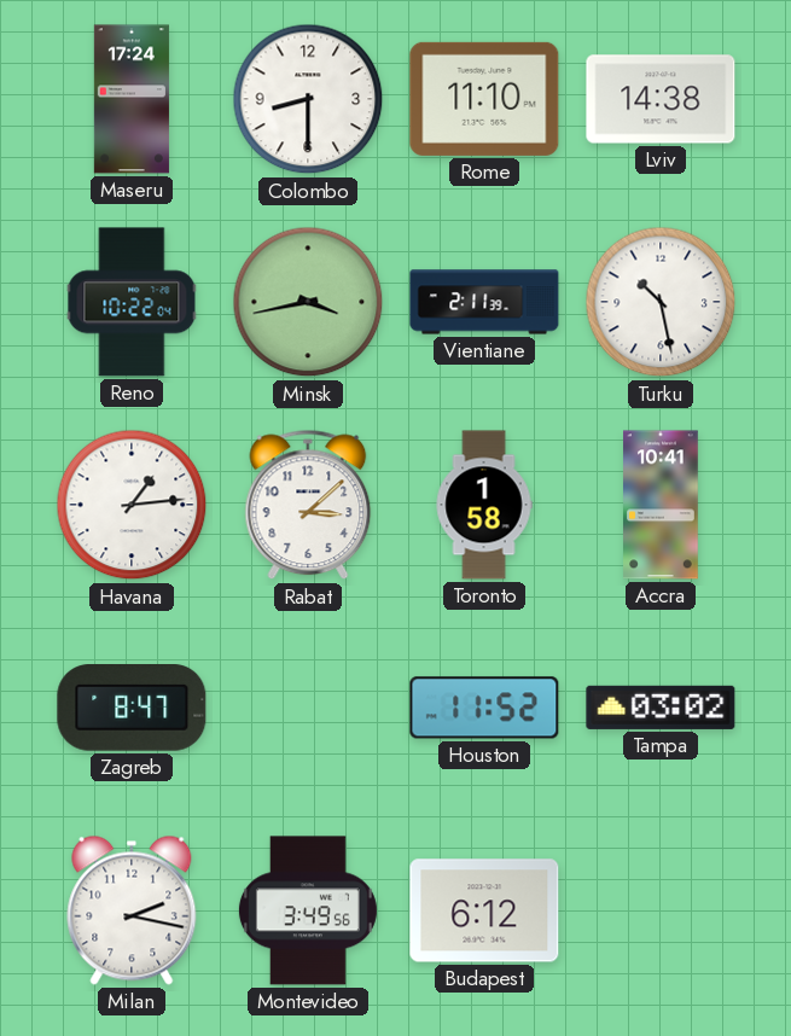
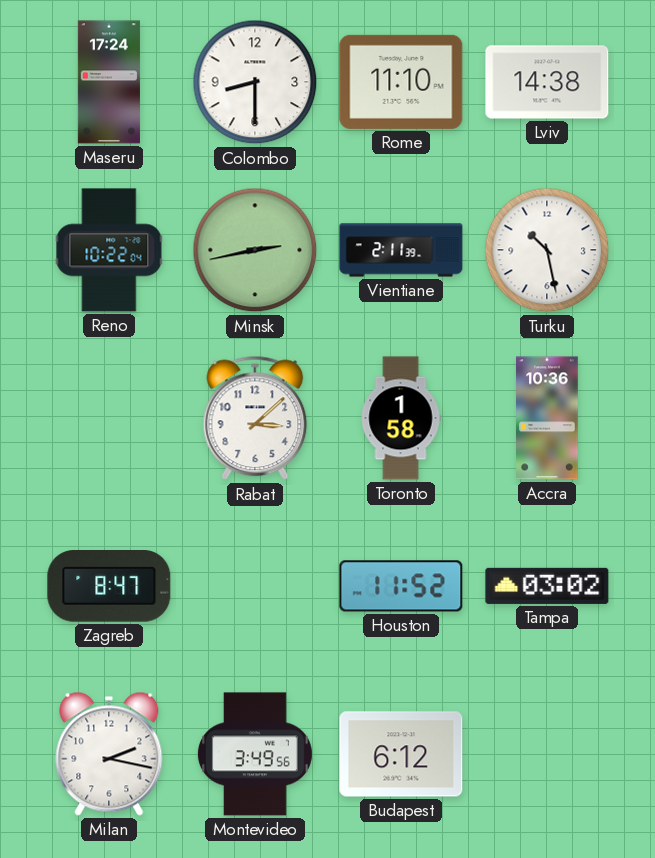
Minsk: 3:43 -> 2:43
Havana: 1:14 -> none
Accra: 10:41 -> 10:36
